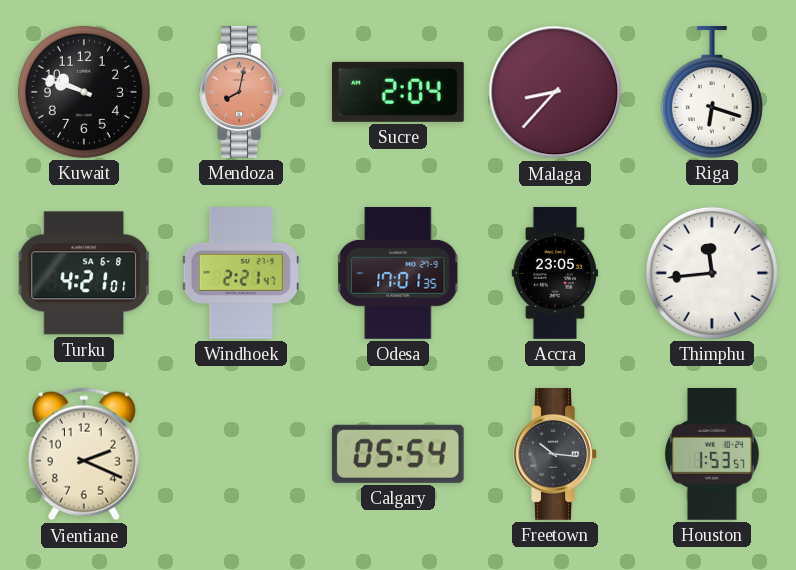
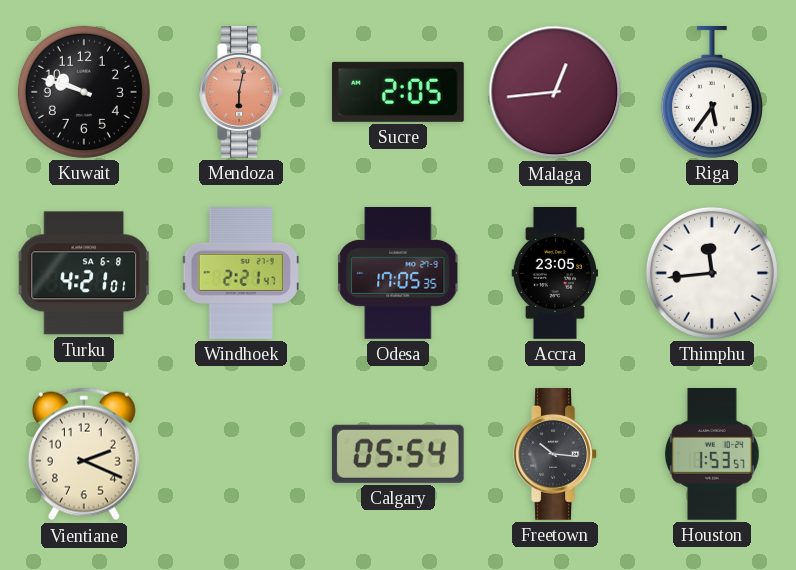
Mendoza: 8:02 -> 6:02
Sucre: 2:04 -> 2:05
Malaga: 8:37 -> 12:44
Riga: 6:18 -> 5:36
Odesa: 17:01 -> 17:05
